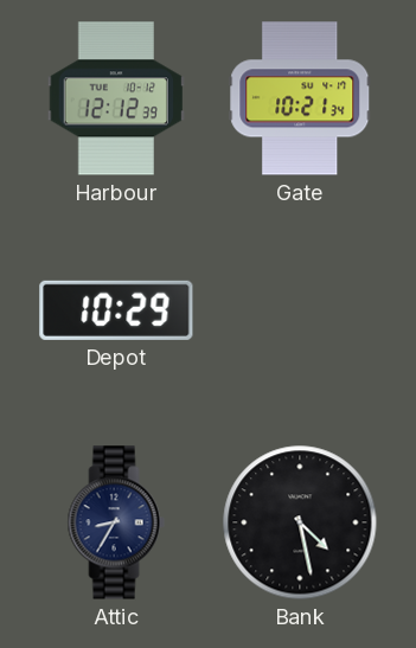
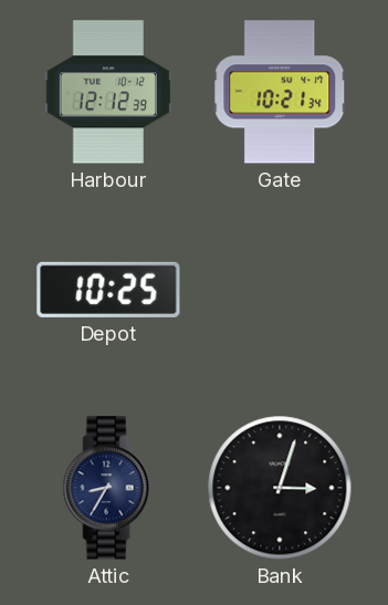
Depot: 10:29 -> 10:25
Bank: 4:28 -> 3:03
